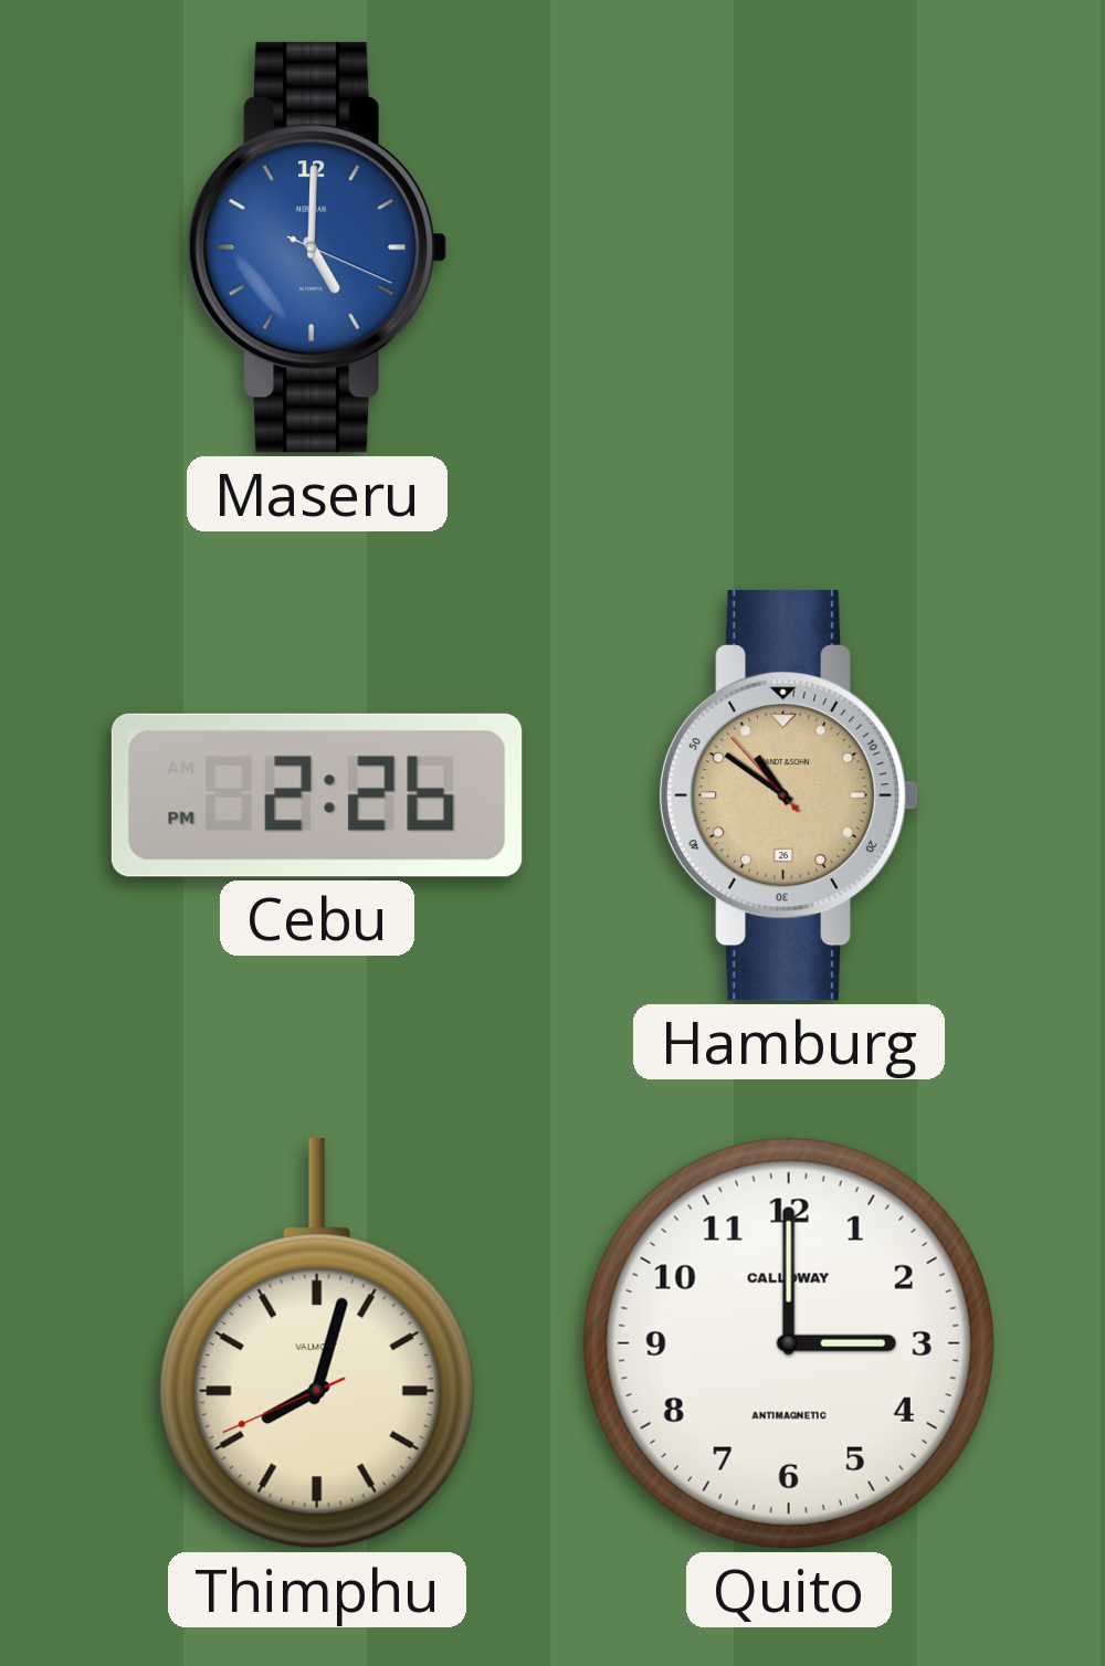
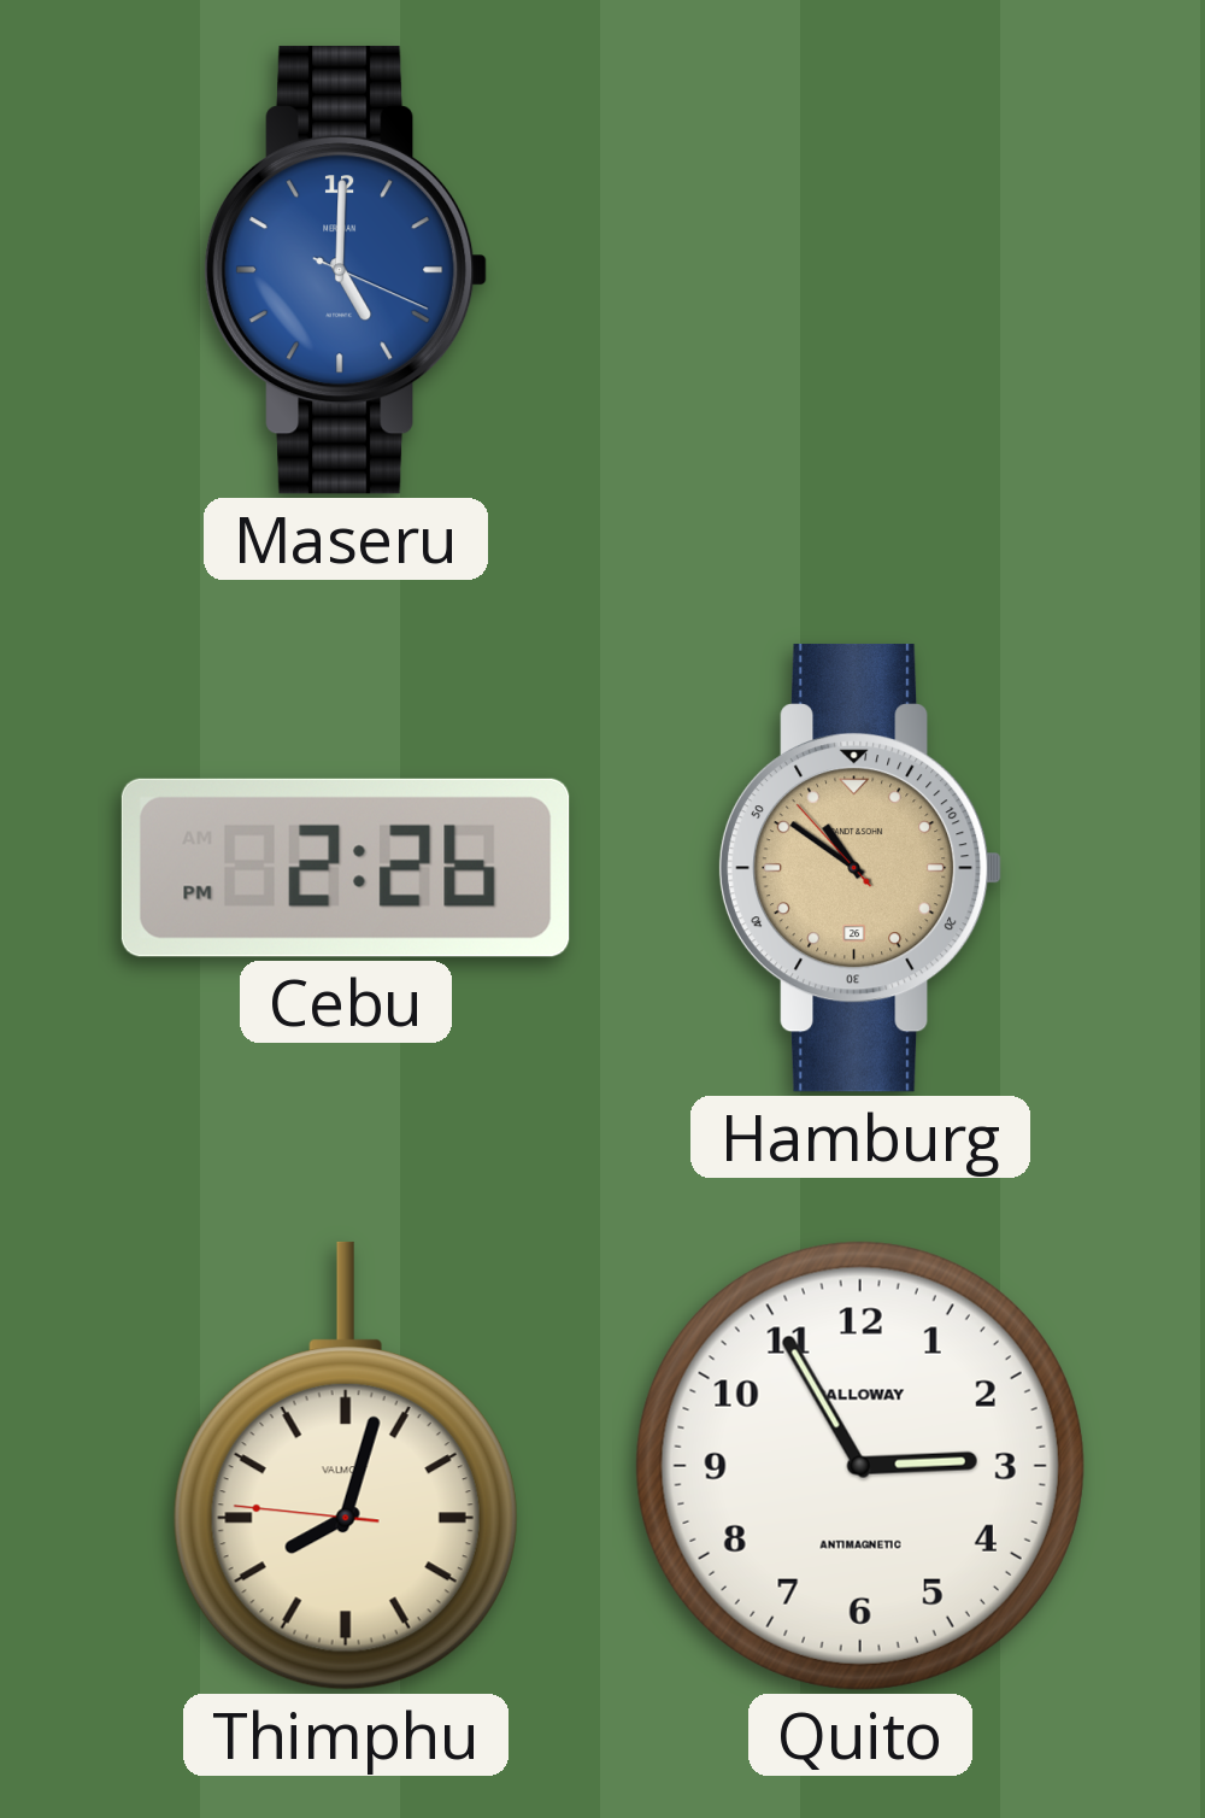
Thimphu: 8:02:41 -> 8:02:46
Quito: 3:00 -> 2:55
